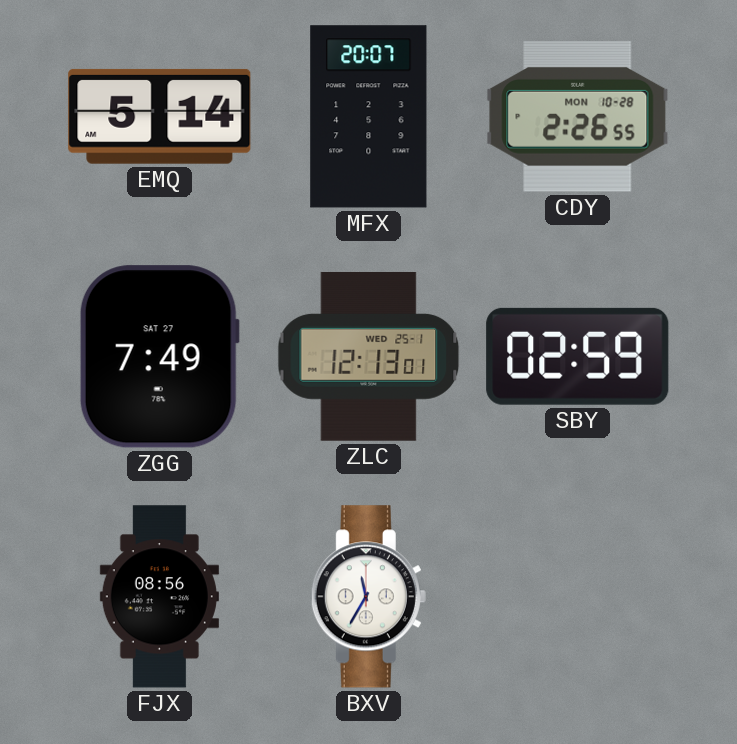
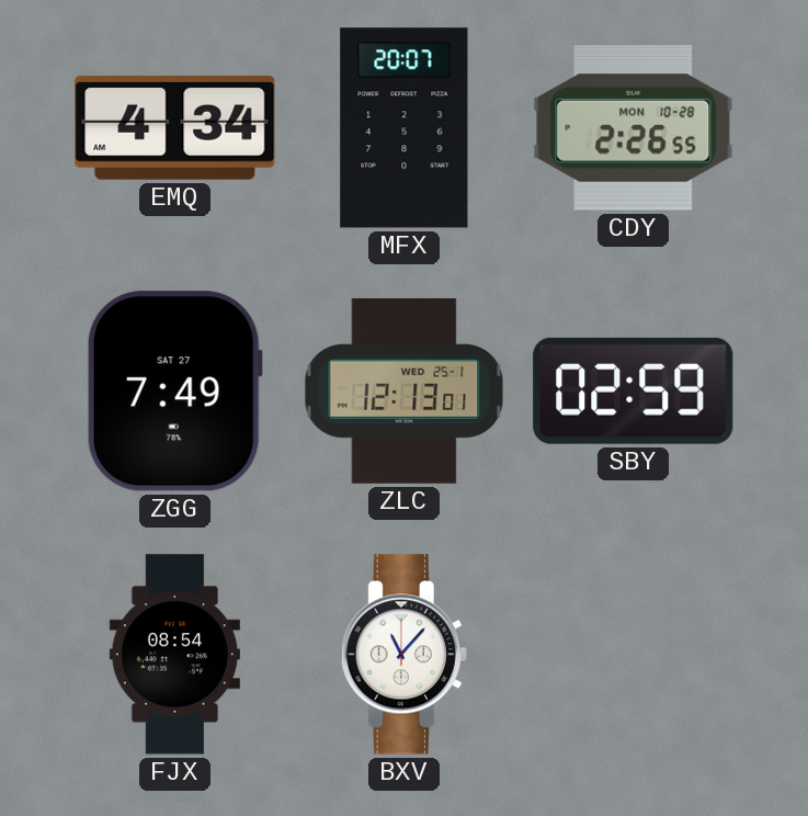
EMQ: 5:14 -> 4:34
FJX: 08:56 -> 08:54
BXV: 11:35 -> 11:07
